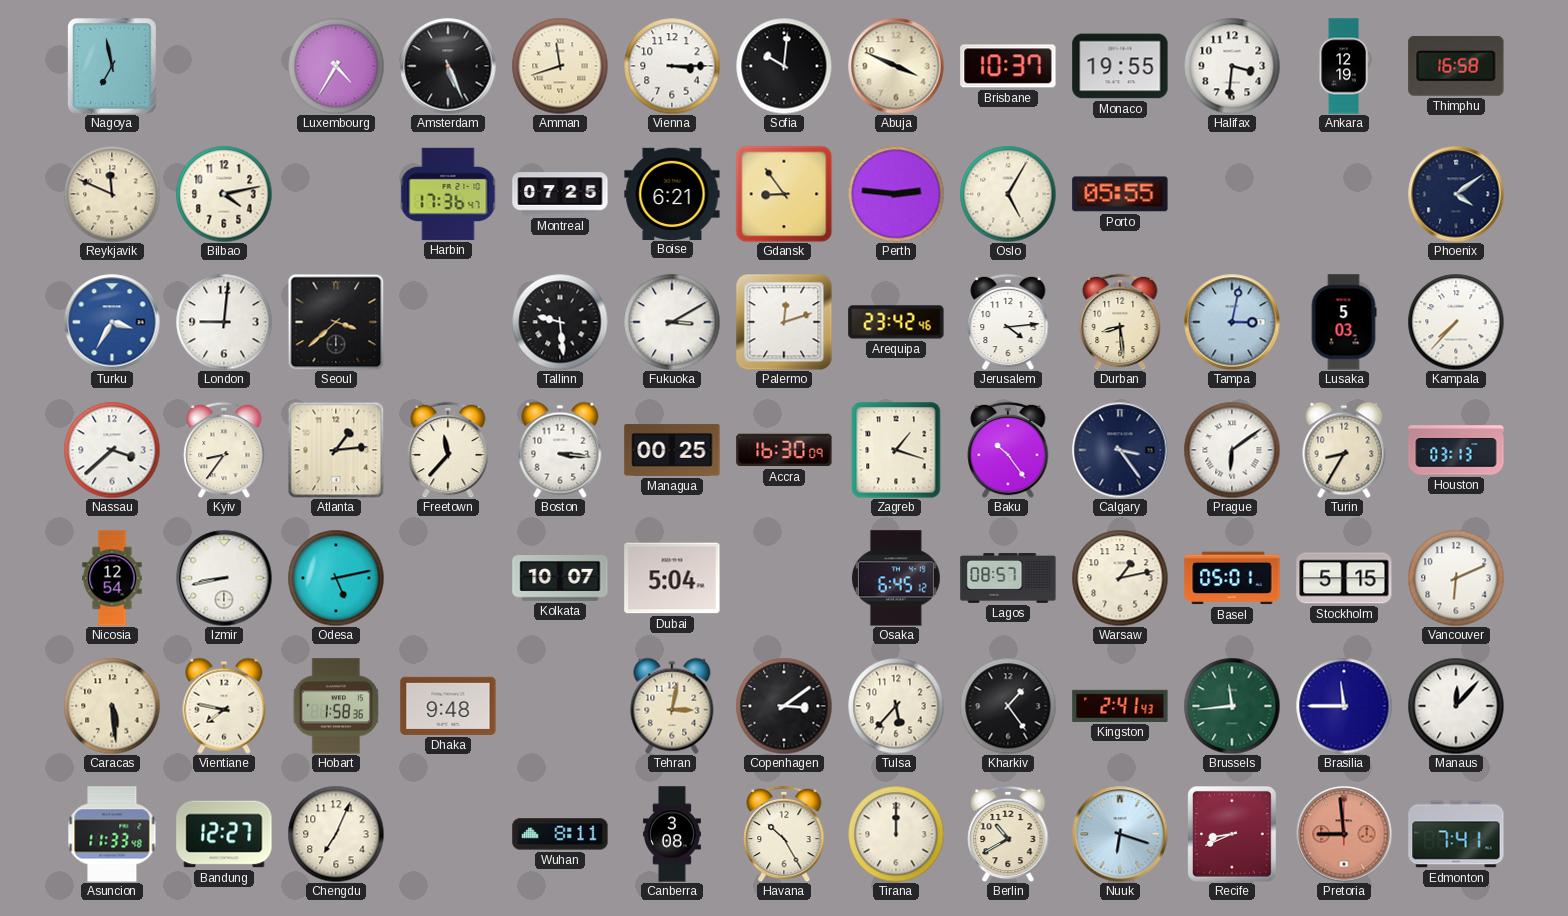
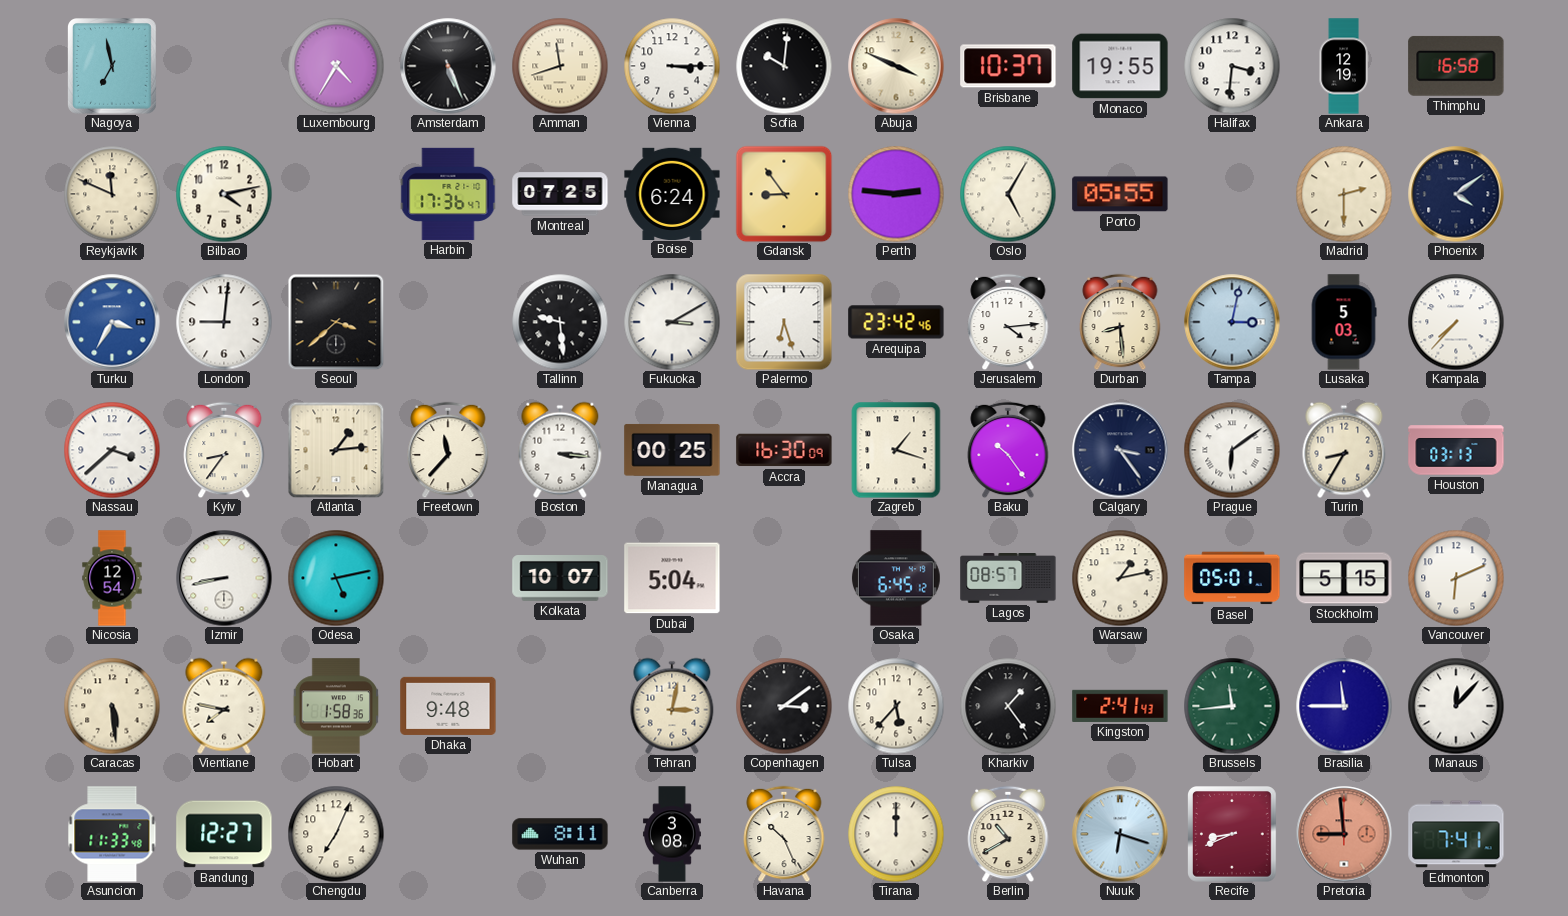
Boise: 6:21 -> 6:24
Madrid: none -> 2:30
Palermo: 12:12 -> 6:27
Havana: 10:25 -> 10:26
